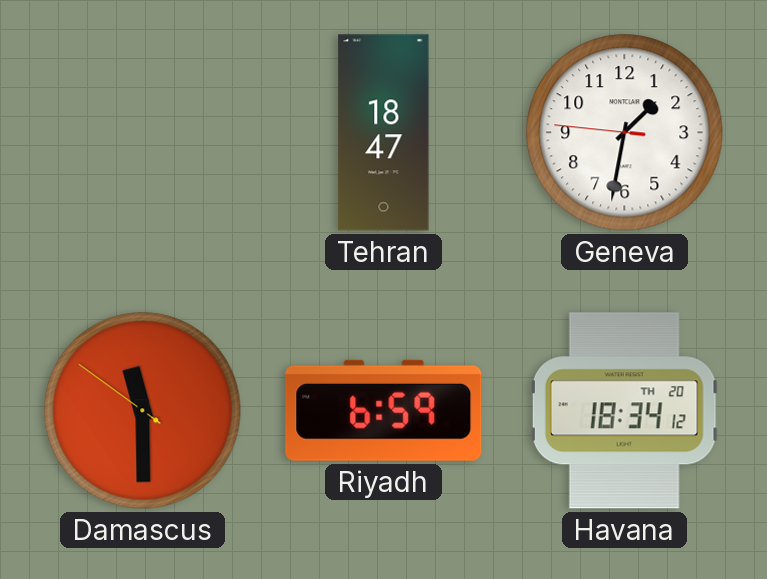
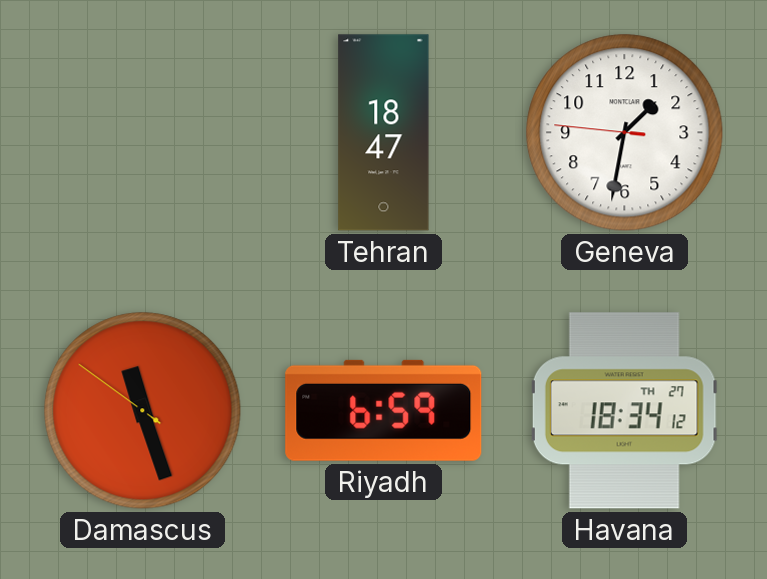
Damascus: 11:29 -> 11:26
Havana date: TH 20 -> TH 27
